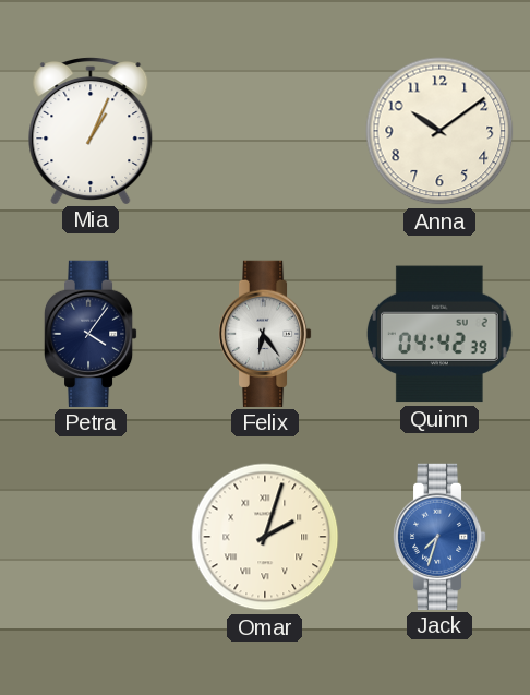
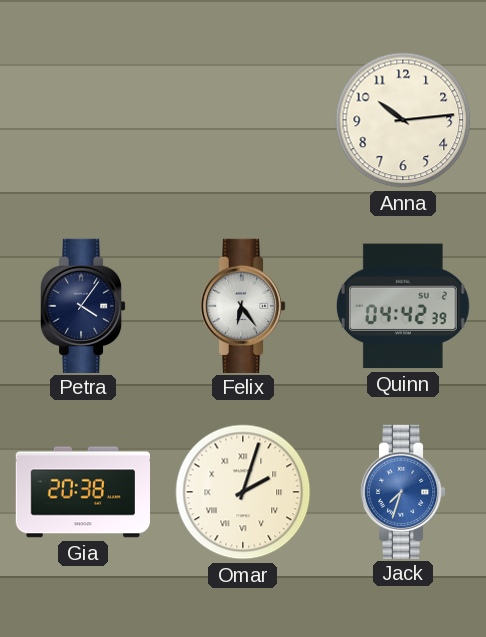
Mia: 1:04 -> none
Anna: 10:09 -> 10:14
Gia: none -> 20:38
